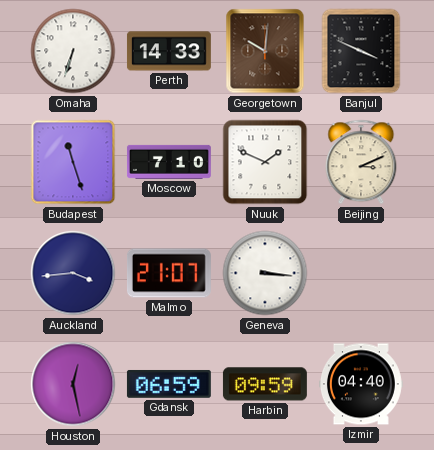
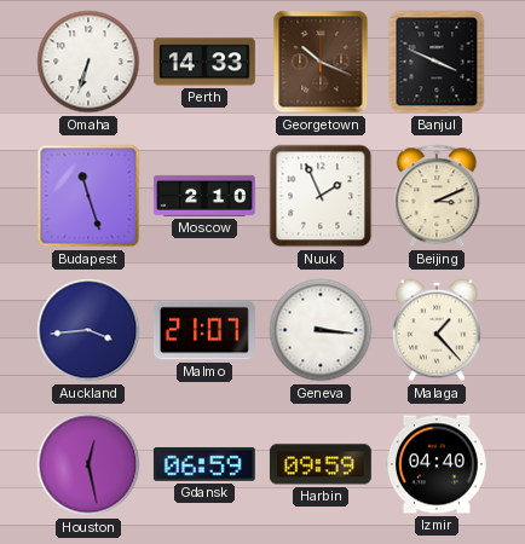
Georgetown: 10:01 -> 10:19
Moscow: 7:10 -> 2:10
Nuuk: 1:49 -> 1:56
Malaga: none -> 1:23
